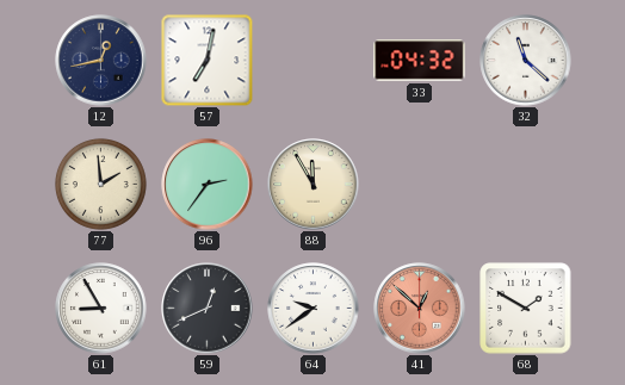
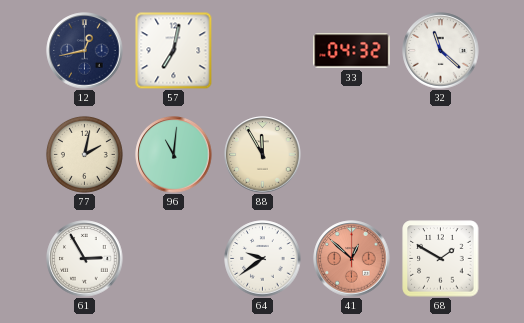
77: 1:59 -> 2:02
96: 2:36 -> 11:01
61: 8:55 -> 2:55
59: 12:41 -> none
